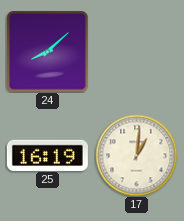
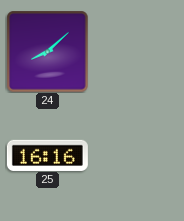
25: 16:19 -> 16:16
17: 1:01 -> none
